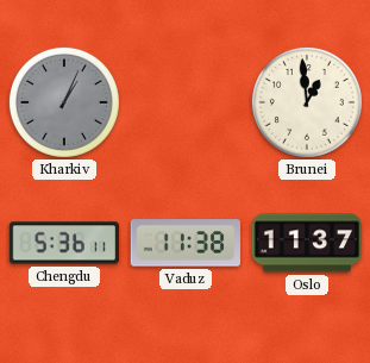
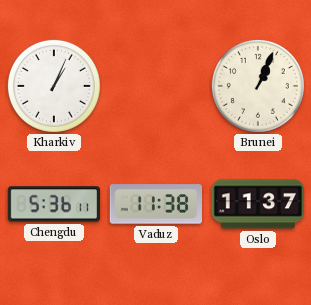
Kharkiv dial: grey -> white
Brunei: 12:59 -> 1:04
